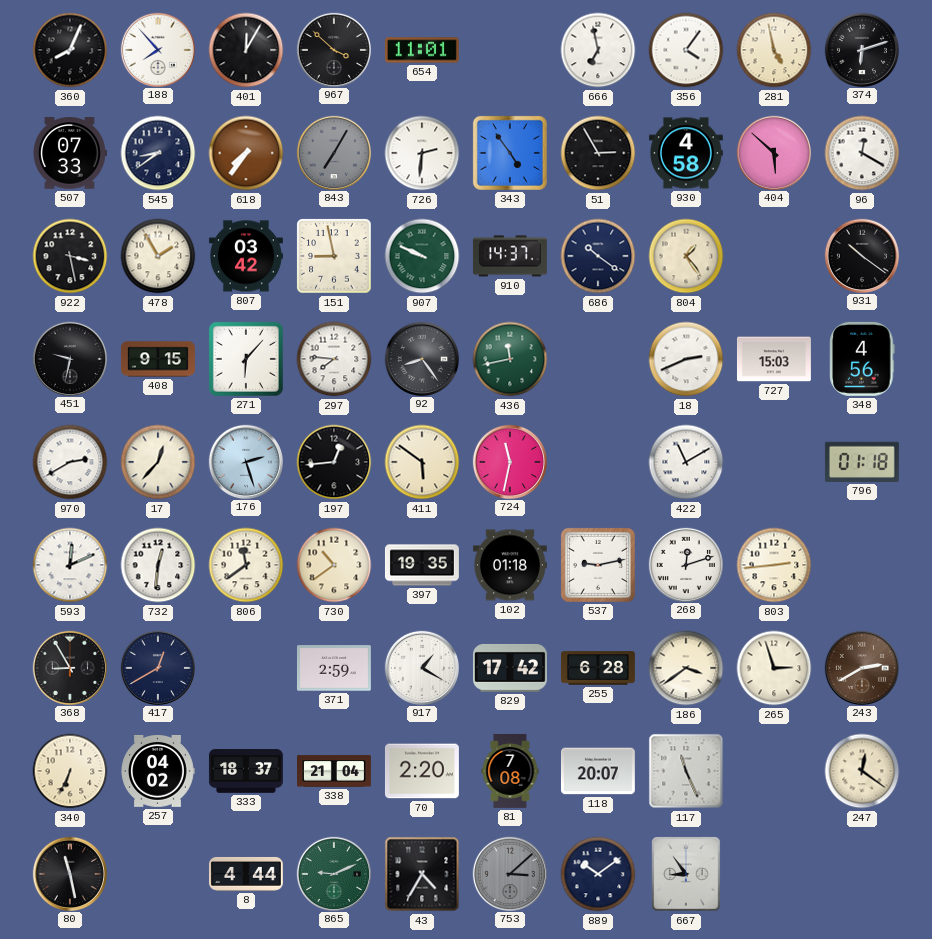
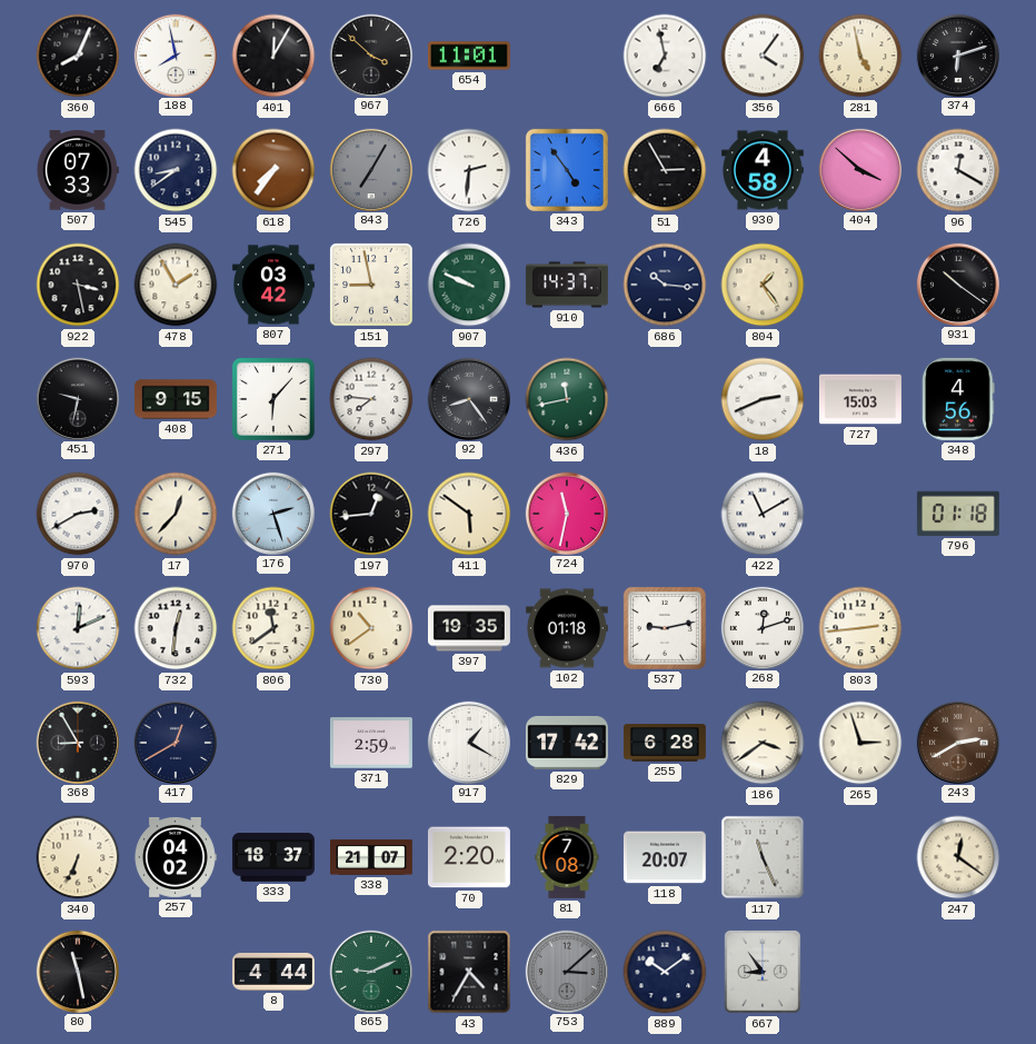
188: 7:53 -> 7:58
404: 5:52 -> 3:52
686: 10:21 -> 10:16
338: 21:04 -> 21:07
